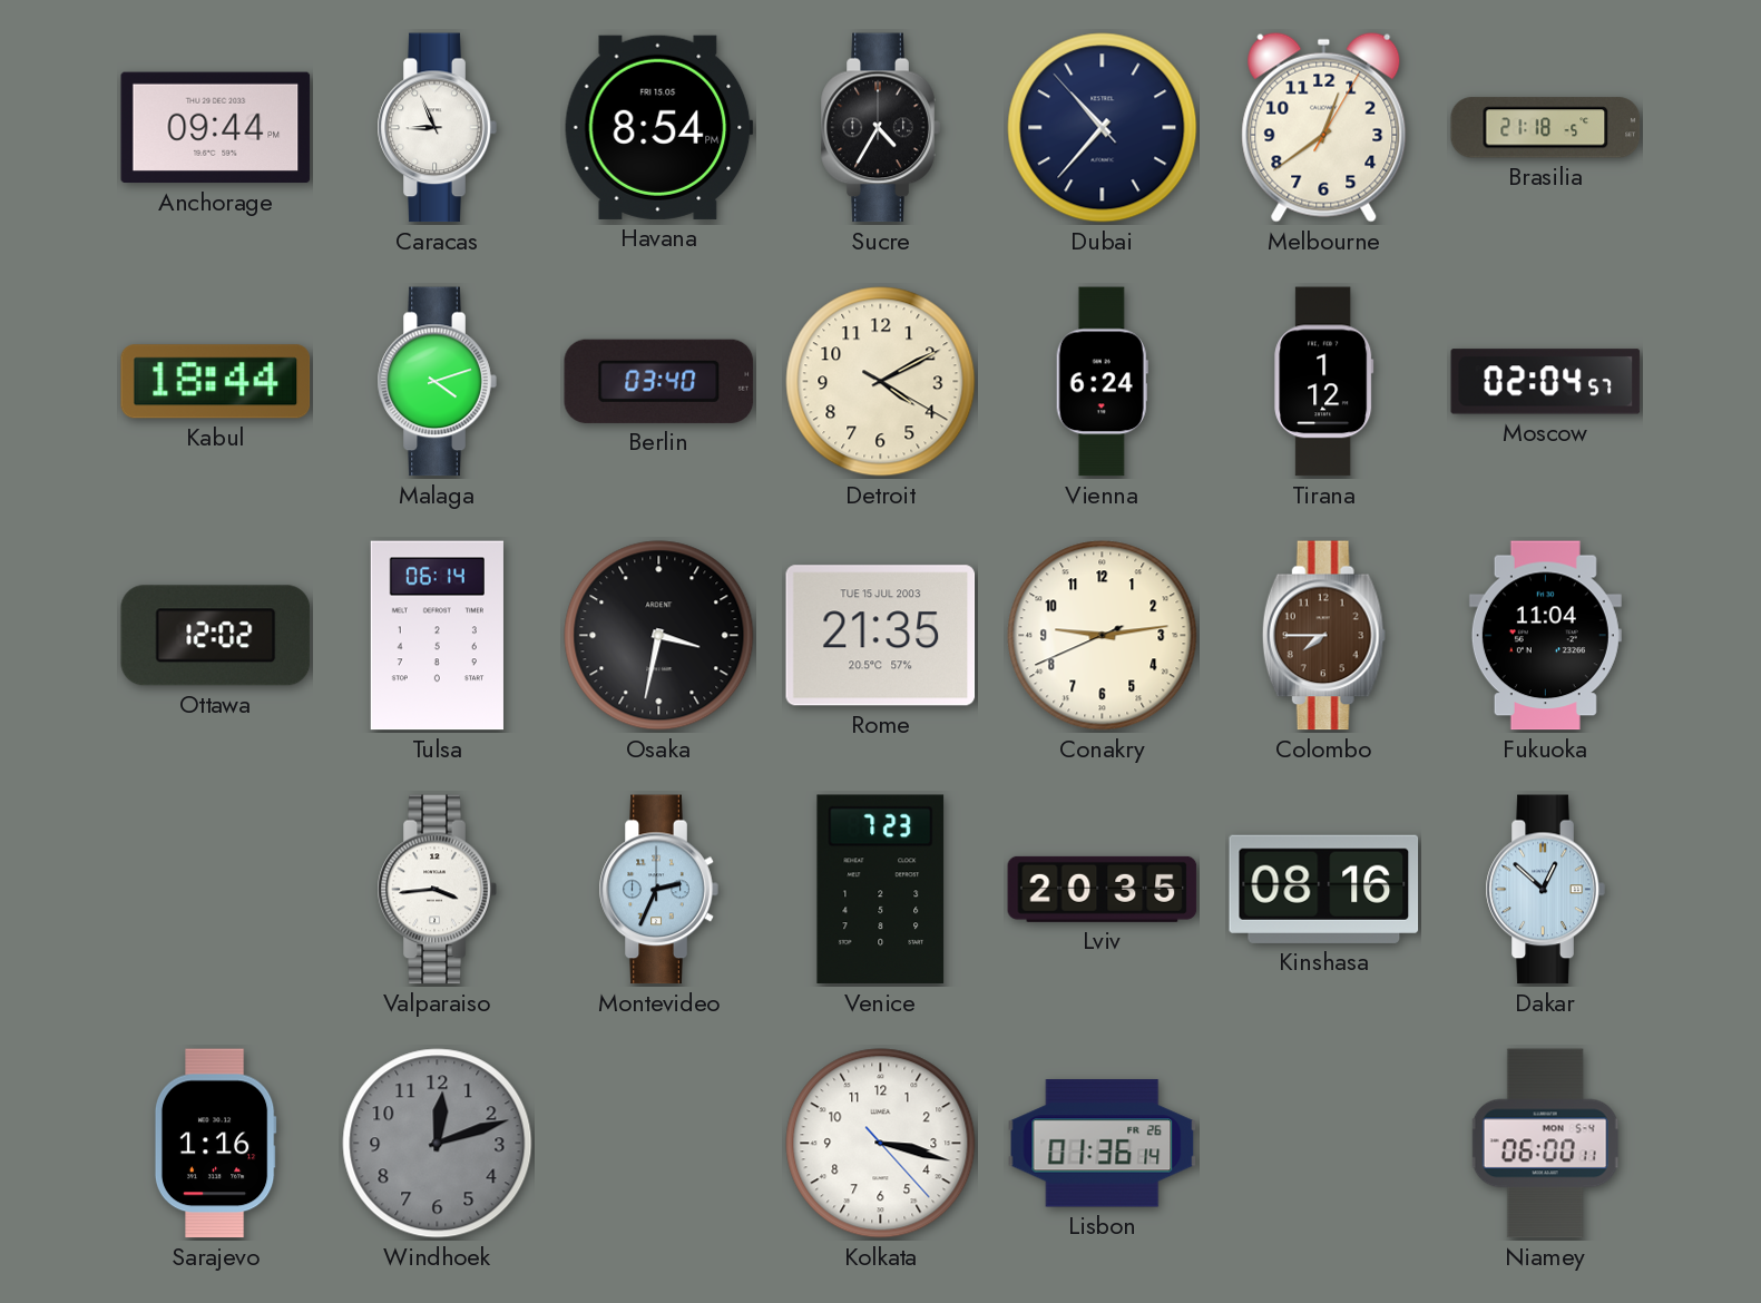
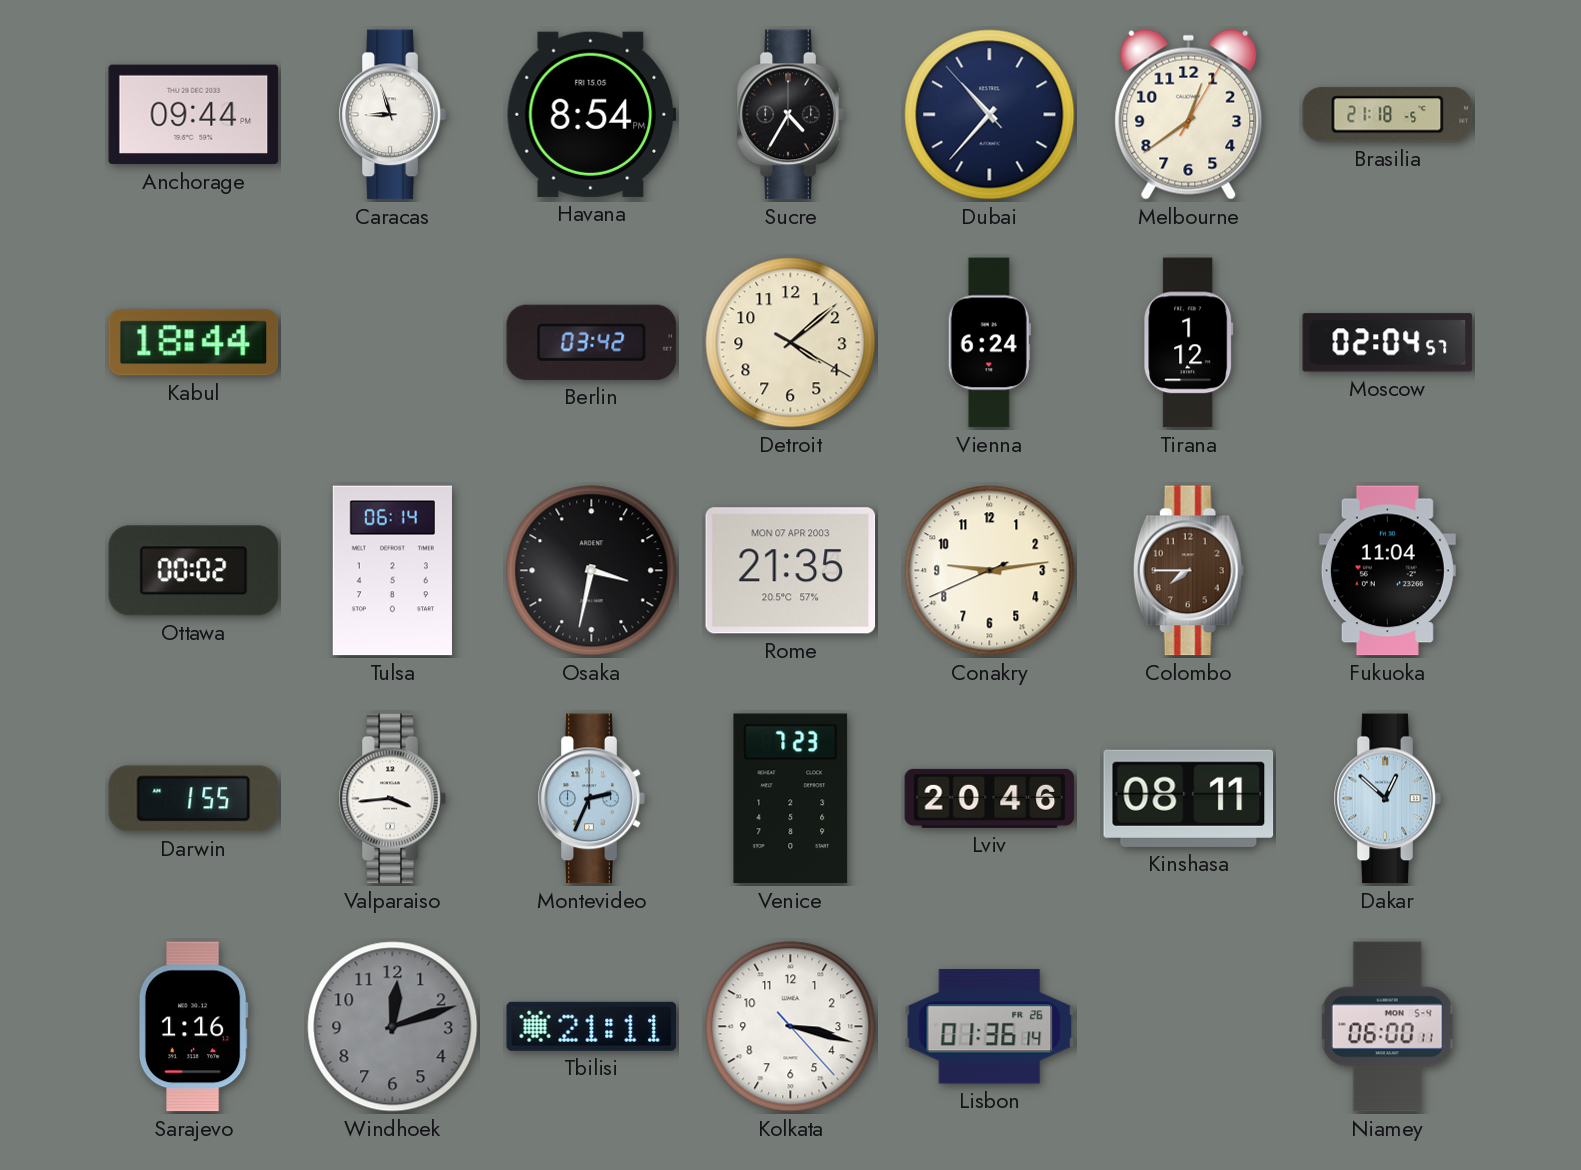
Caracas: 8:56 -> 8:57
Malaga: 4:12 -> none
Berlin: 03:40 -> 03:42
Detroit: 4:10 -> 4:08
Ottawa: 12:02 -> 00:02
Rome date: TUE 15 JUL 2003 -> MON 07 APR 2003
Darwin: none -> 1:55
Lviv: 20:35 -> 20:46
Kinshasa: 08:16 -> 08:11
Tbilisi: none -> 21:11
